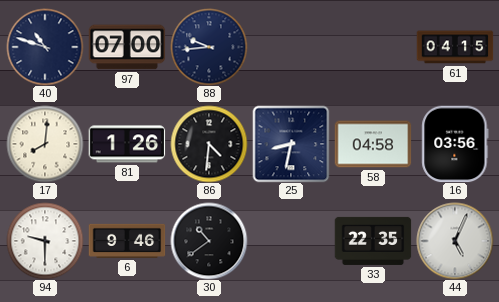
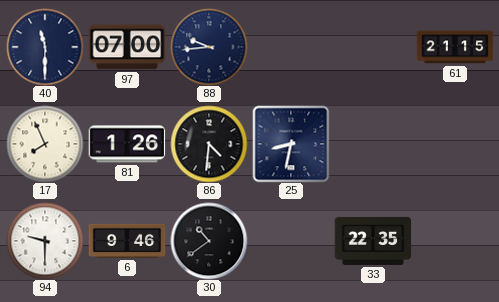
40: 10:48 -> 11:30
61: 04:15 -> 21:15
17: 8:01 -> 7:56
58: 04:58 -> none
16: 03:56 -> none
44: 5:04 -> none
